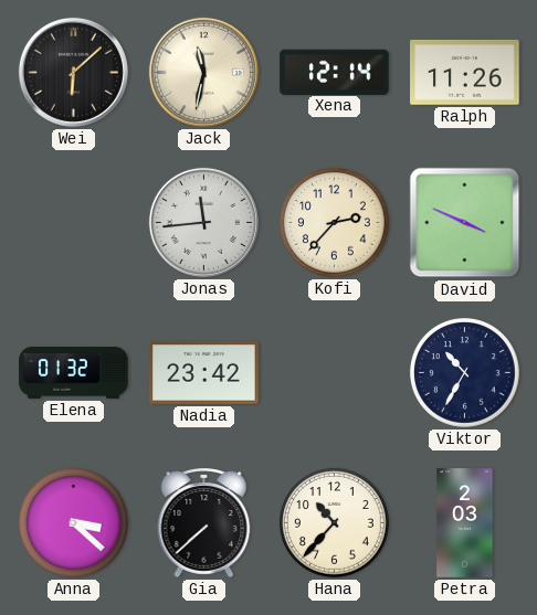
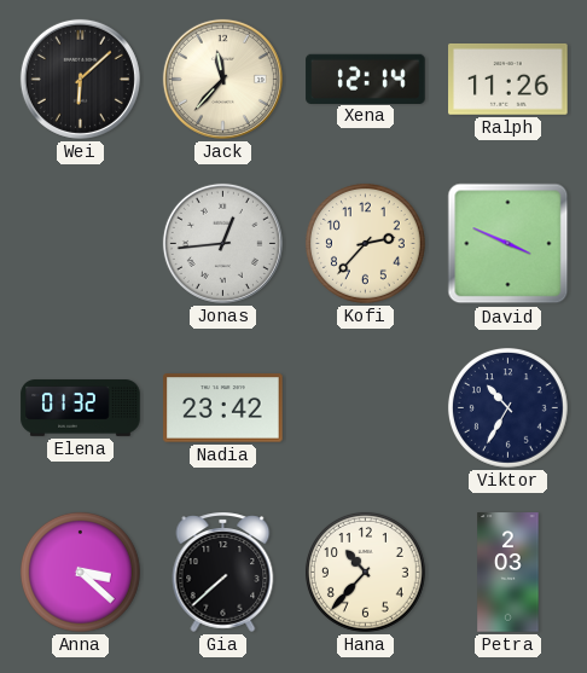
Jack: 11:32 -> 11:37
Jonas: 11:44 -> 12:44
